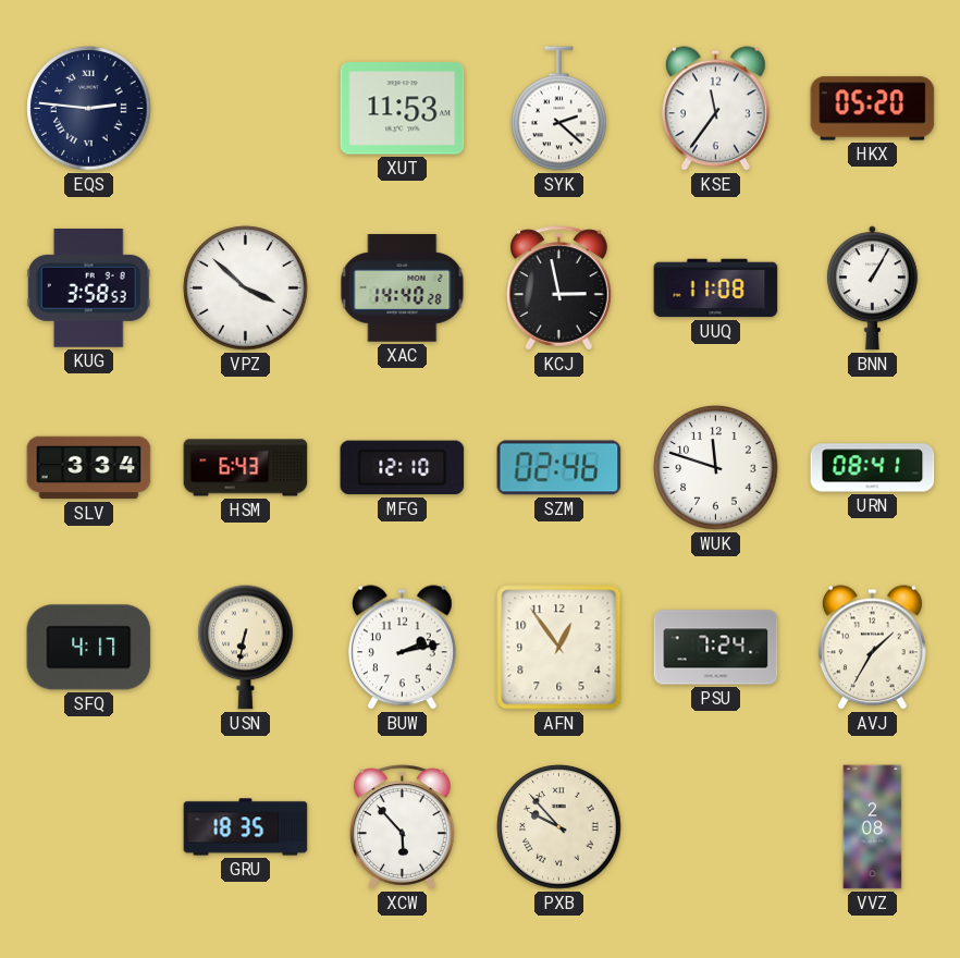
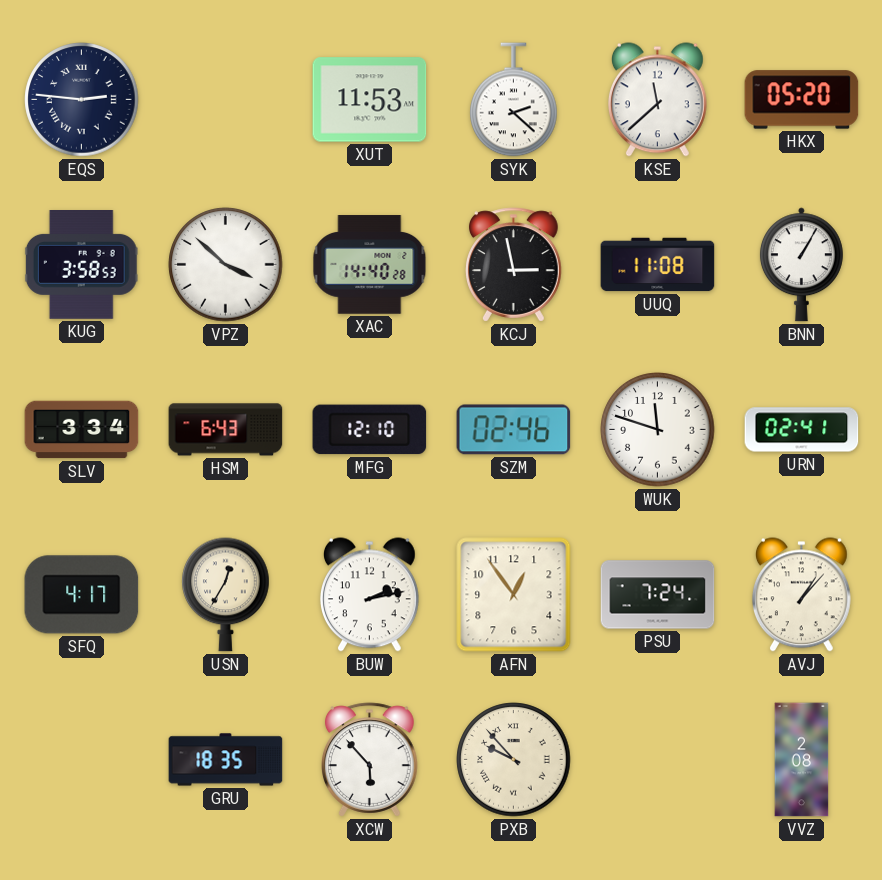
KSE: 11:36 -> 11:38
URN: 08:41 -> 02:41
USN: 6:32 -> 12:35
AVJ: 1:35 -> 1:07
